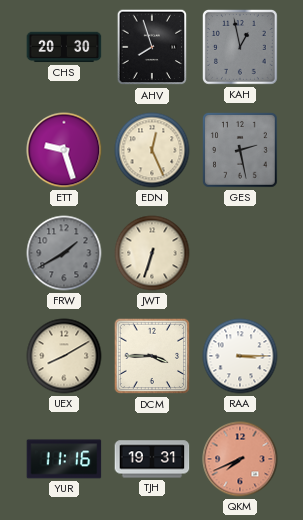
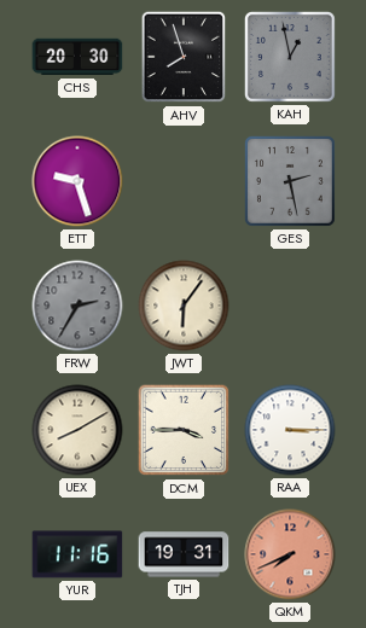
EDN: 12:26 -> none
FRW: 1:40 -> 2:35
JWT: 6:33 -> 6:06
